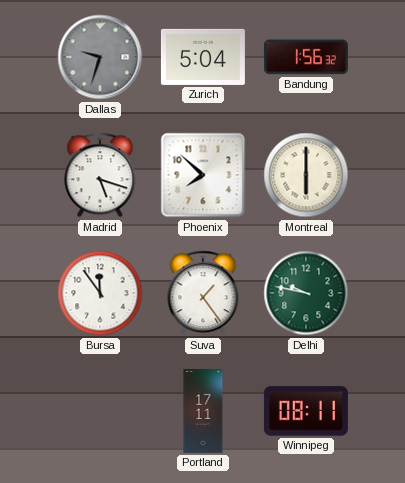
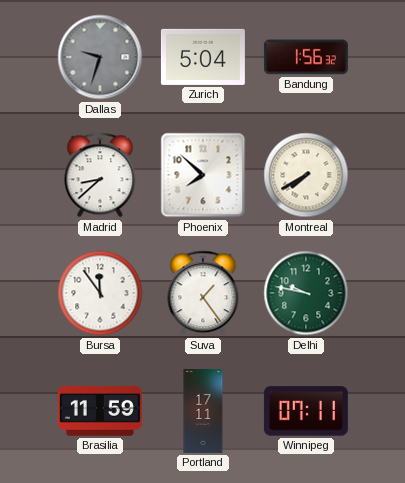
Madrid: 5:18 -> 8:38
Montreal: 6:00 -> 7:40
Brasilia: none -> 11:59
Winnipeg: 08:11 -> 07:11
